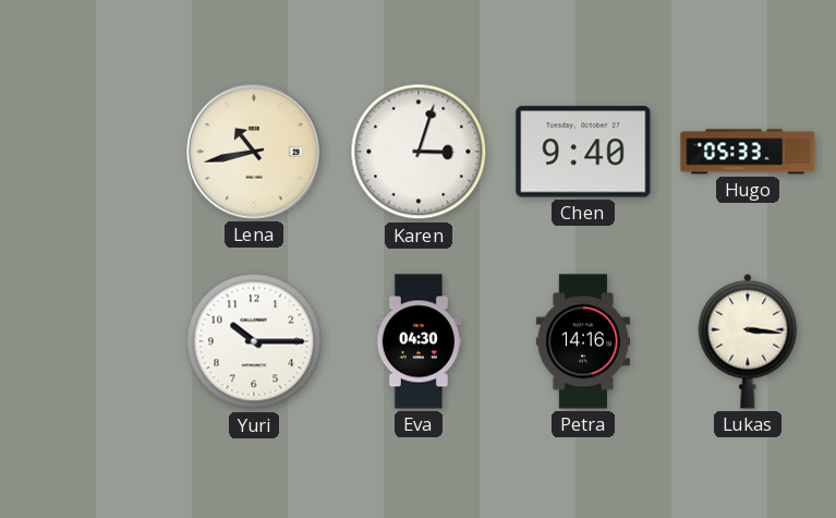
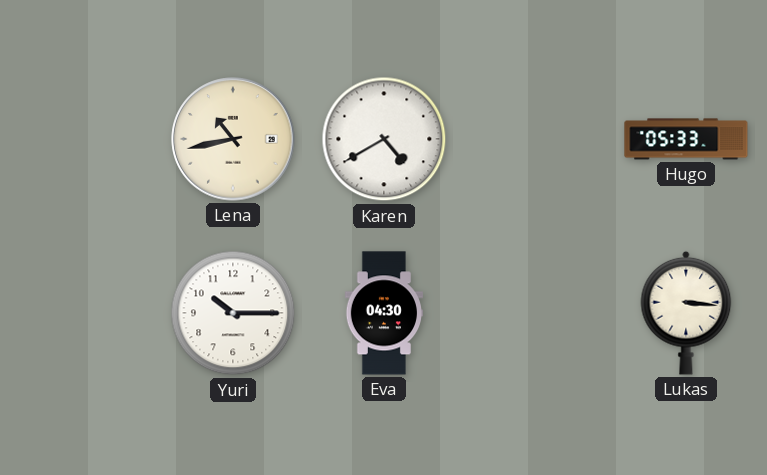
Karen: 3:03 -> 4:40
Chen: 9:40 -> none
Petra: 14:16 -> none
